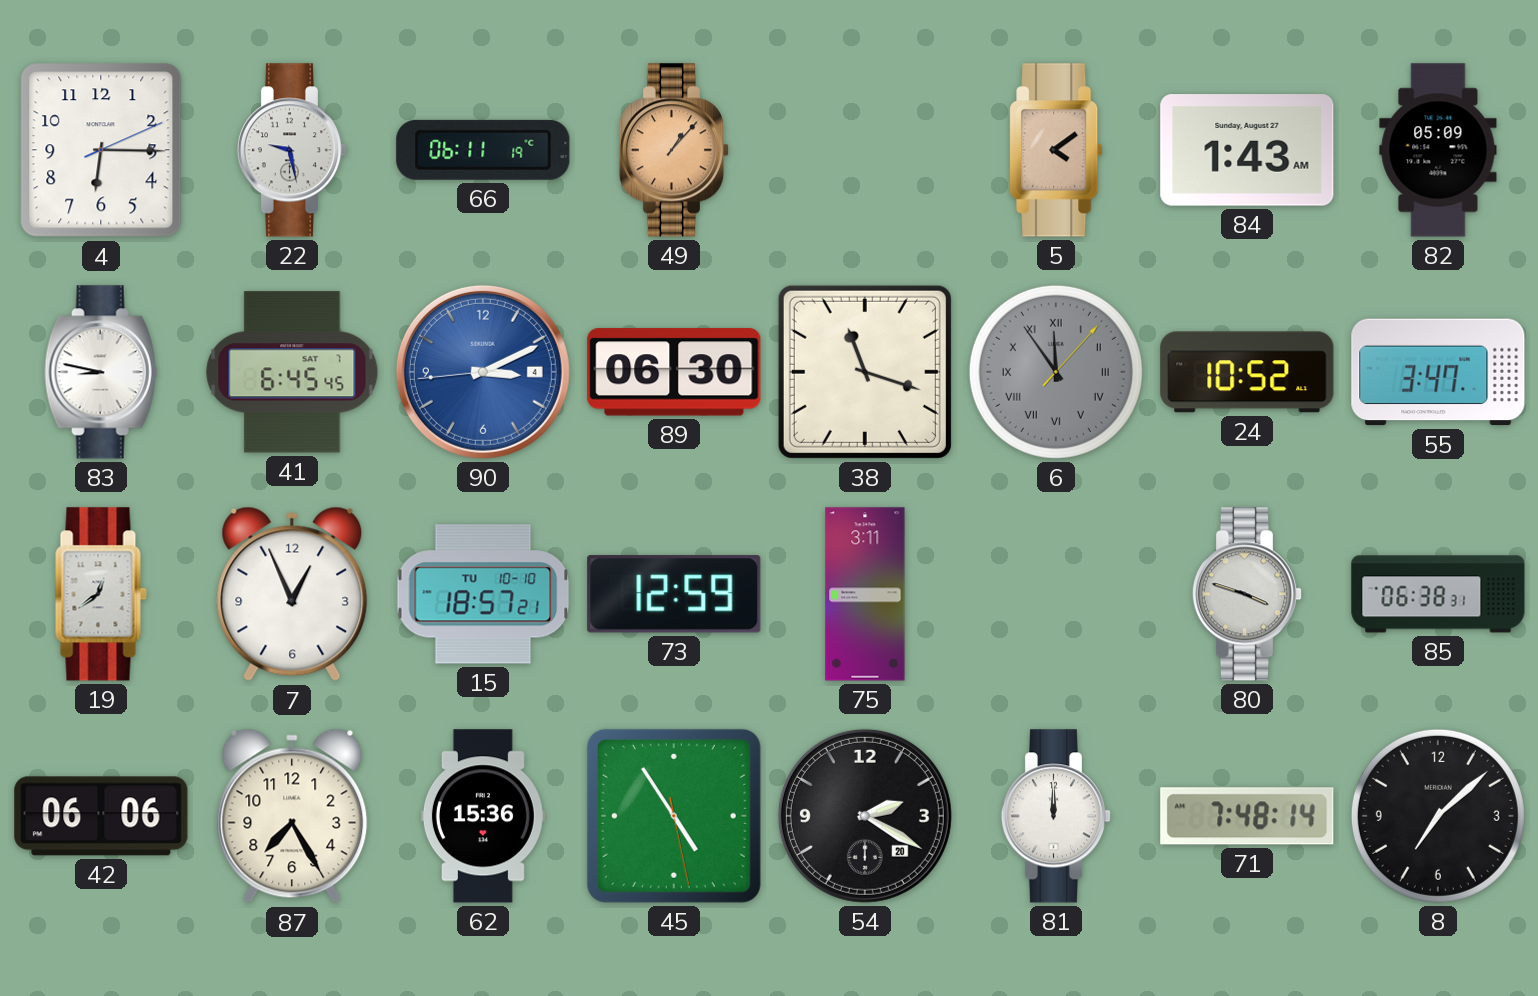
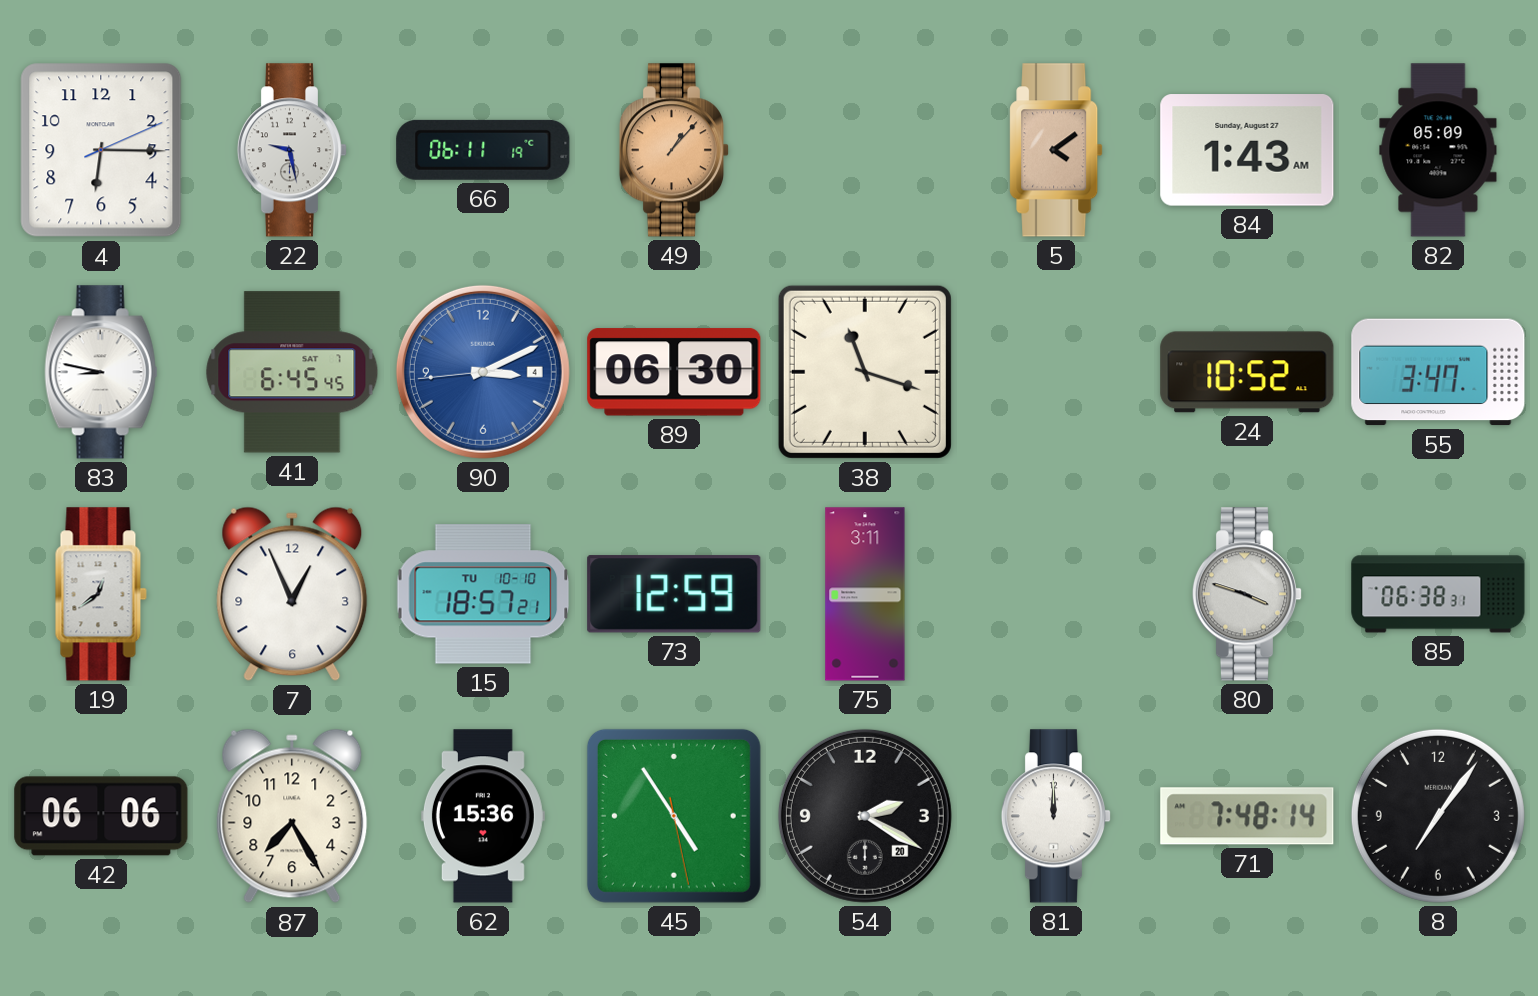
6: 11:54 -> none
8: 7:08 -> 7:06
